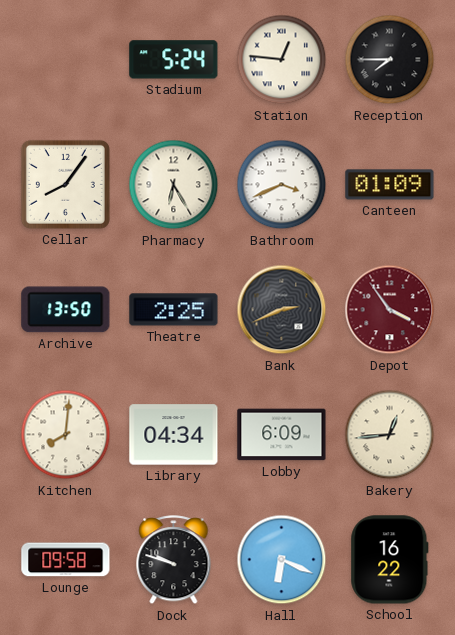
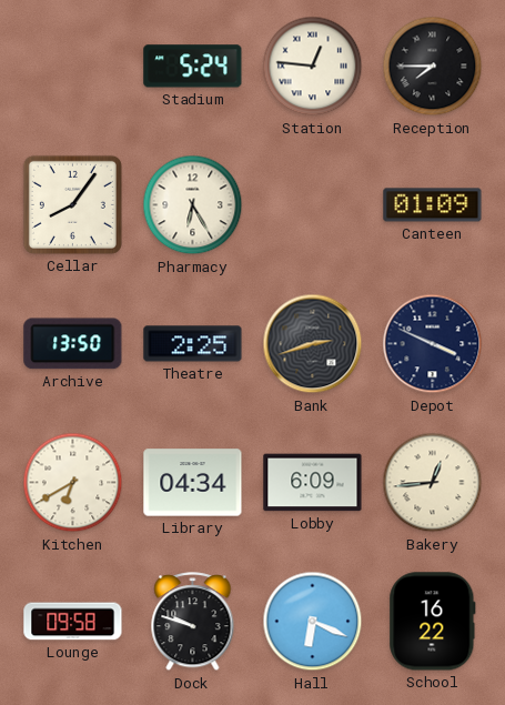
Bathroom: 3:41 -> none
Bank: 2:41 -> 2:42
Depot: 3:54 -> 3:49
Depot dial: burgundy -> navy
Kitchen: 8:01 -> 6:40
